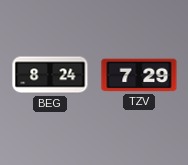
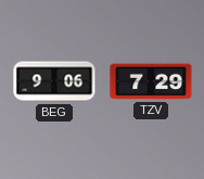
BEG: 8:24 -> 9:06
